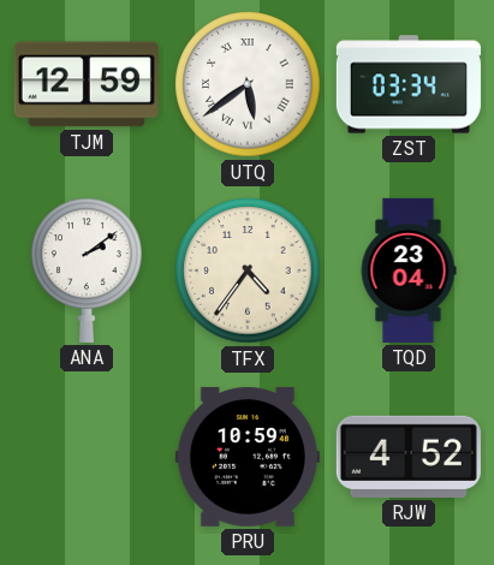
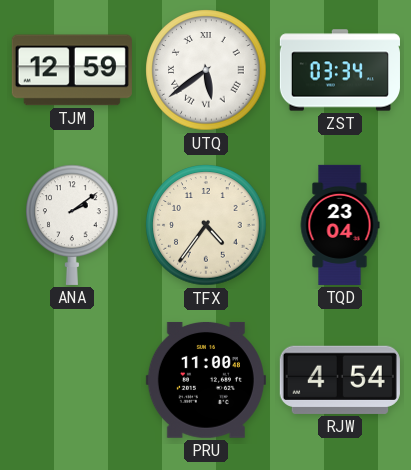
PRU: 10:59 -> 11:00
RJW: 4:52 -> 4:54
